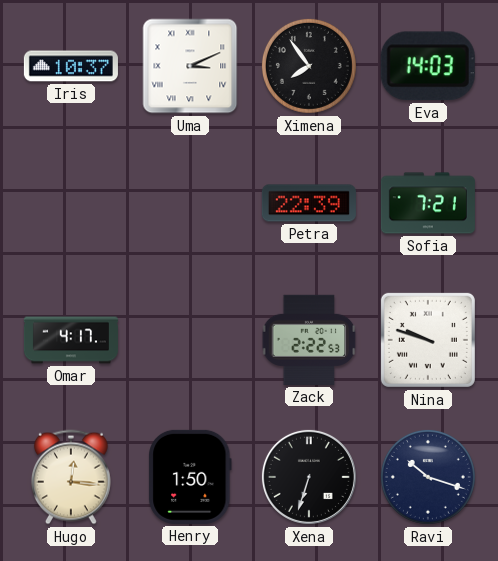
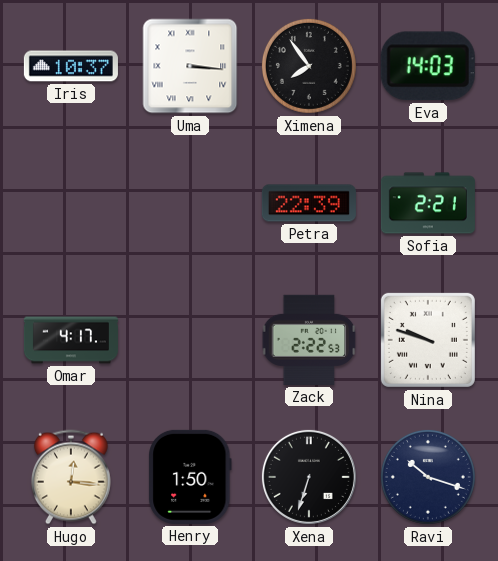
Uma: 3:11 -> 3:16
Sofia: 7:21 -> 2:21
